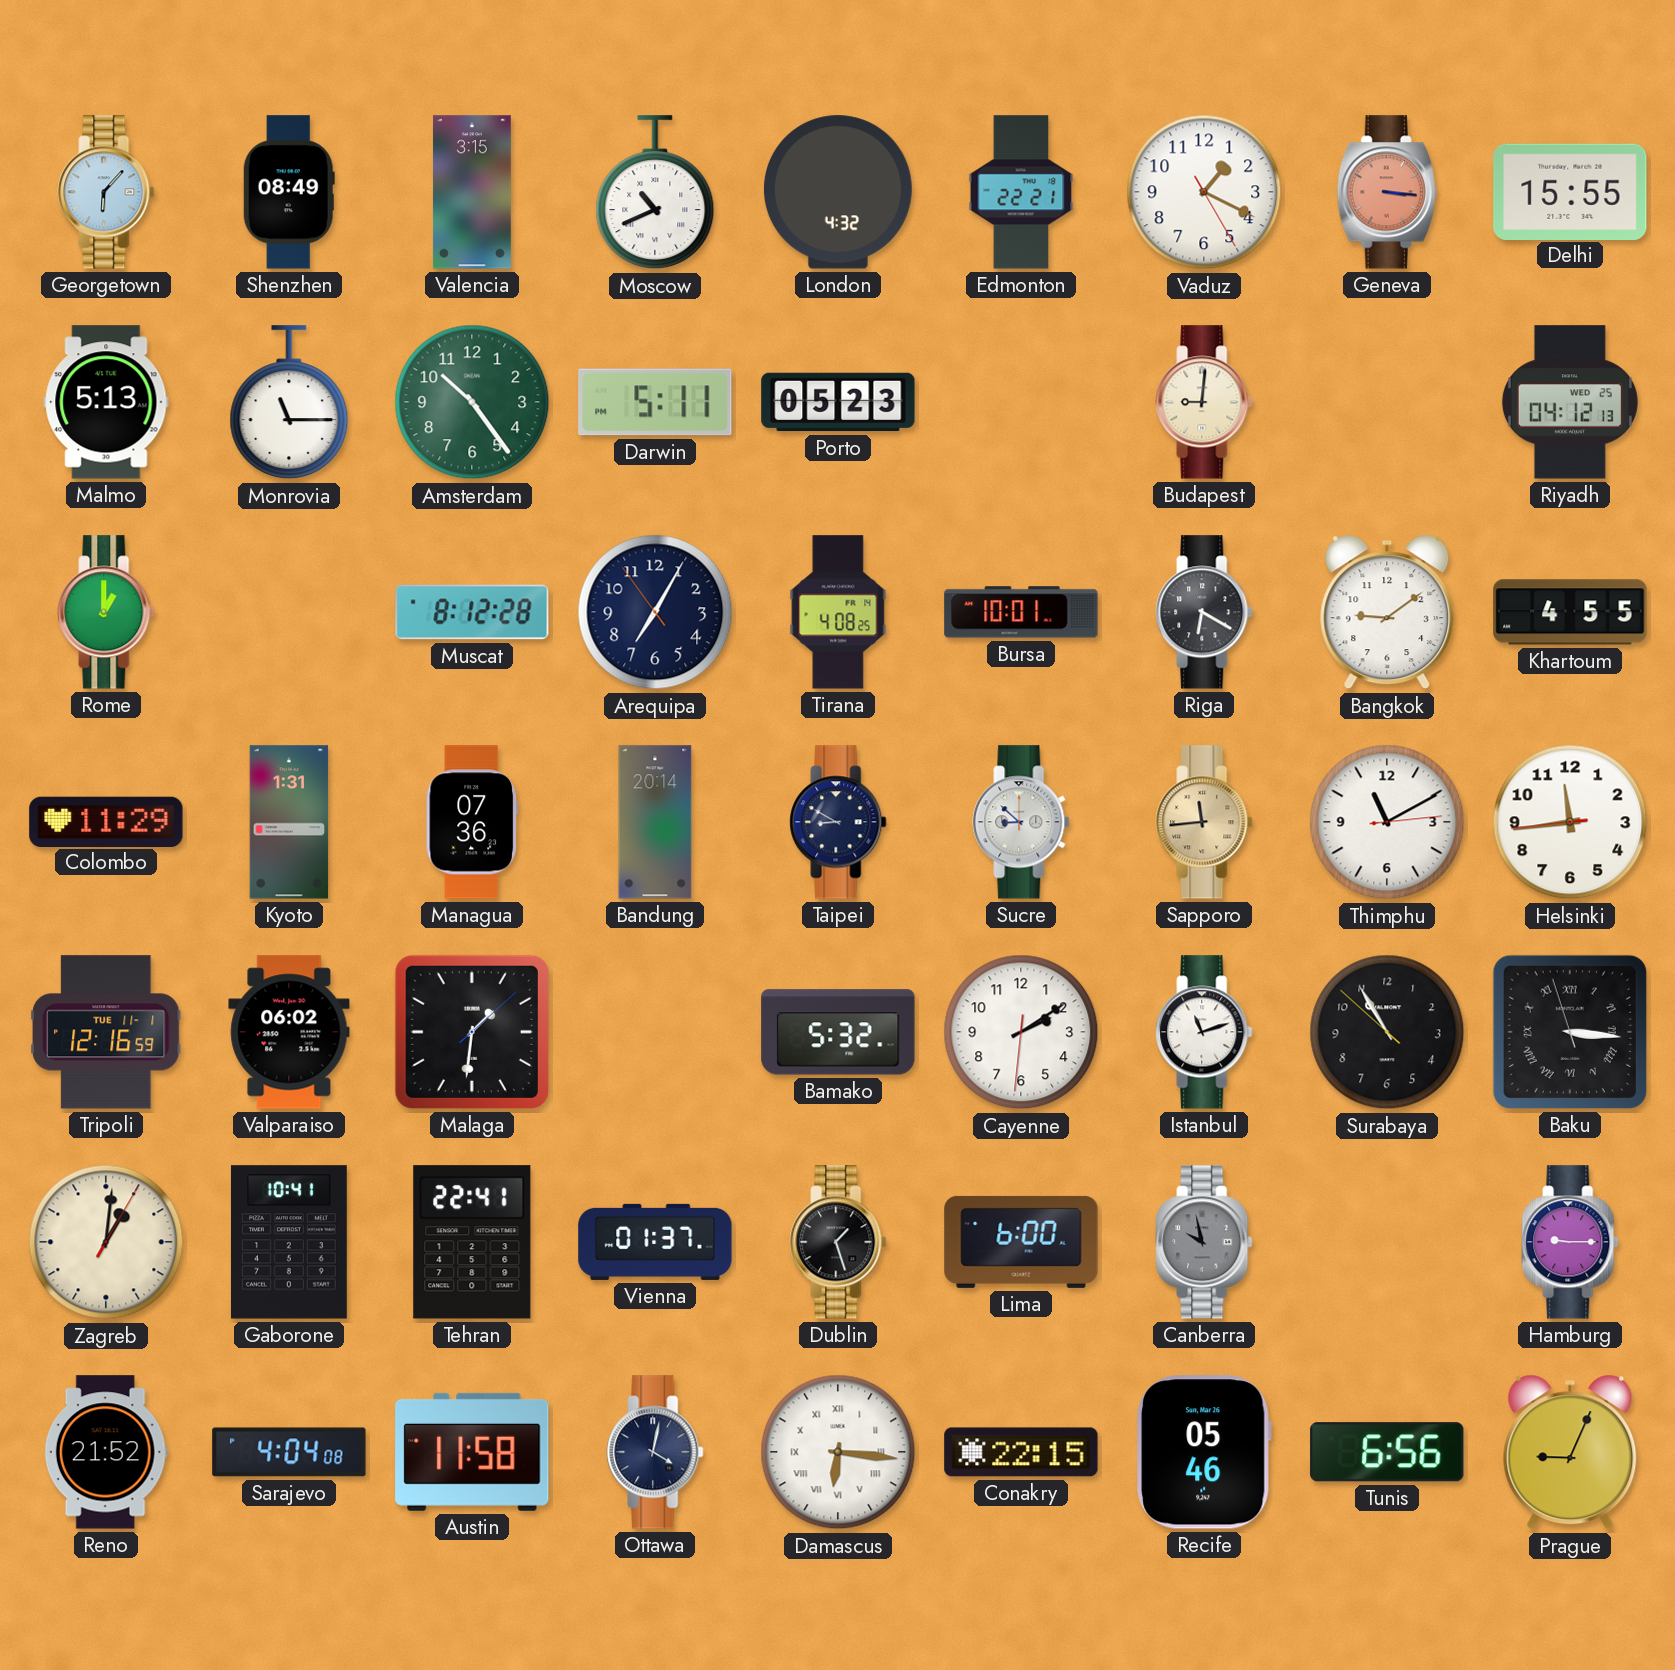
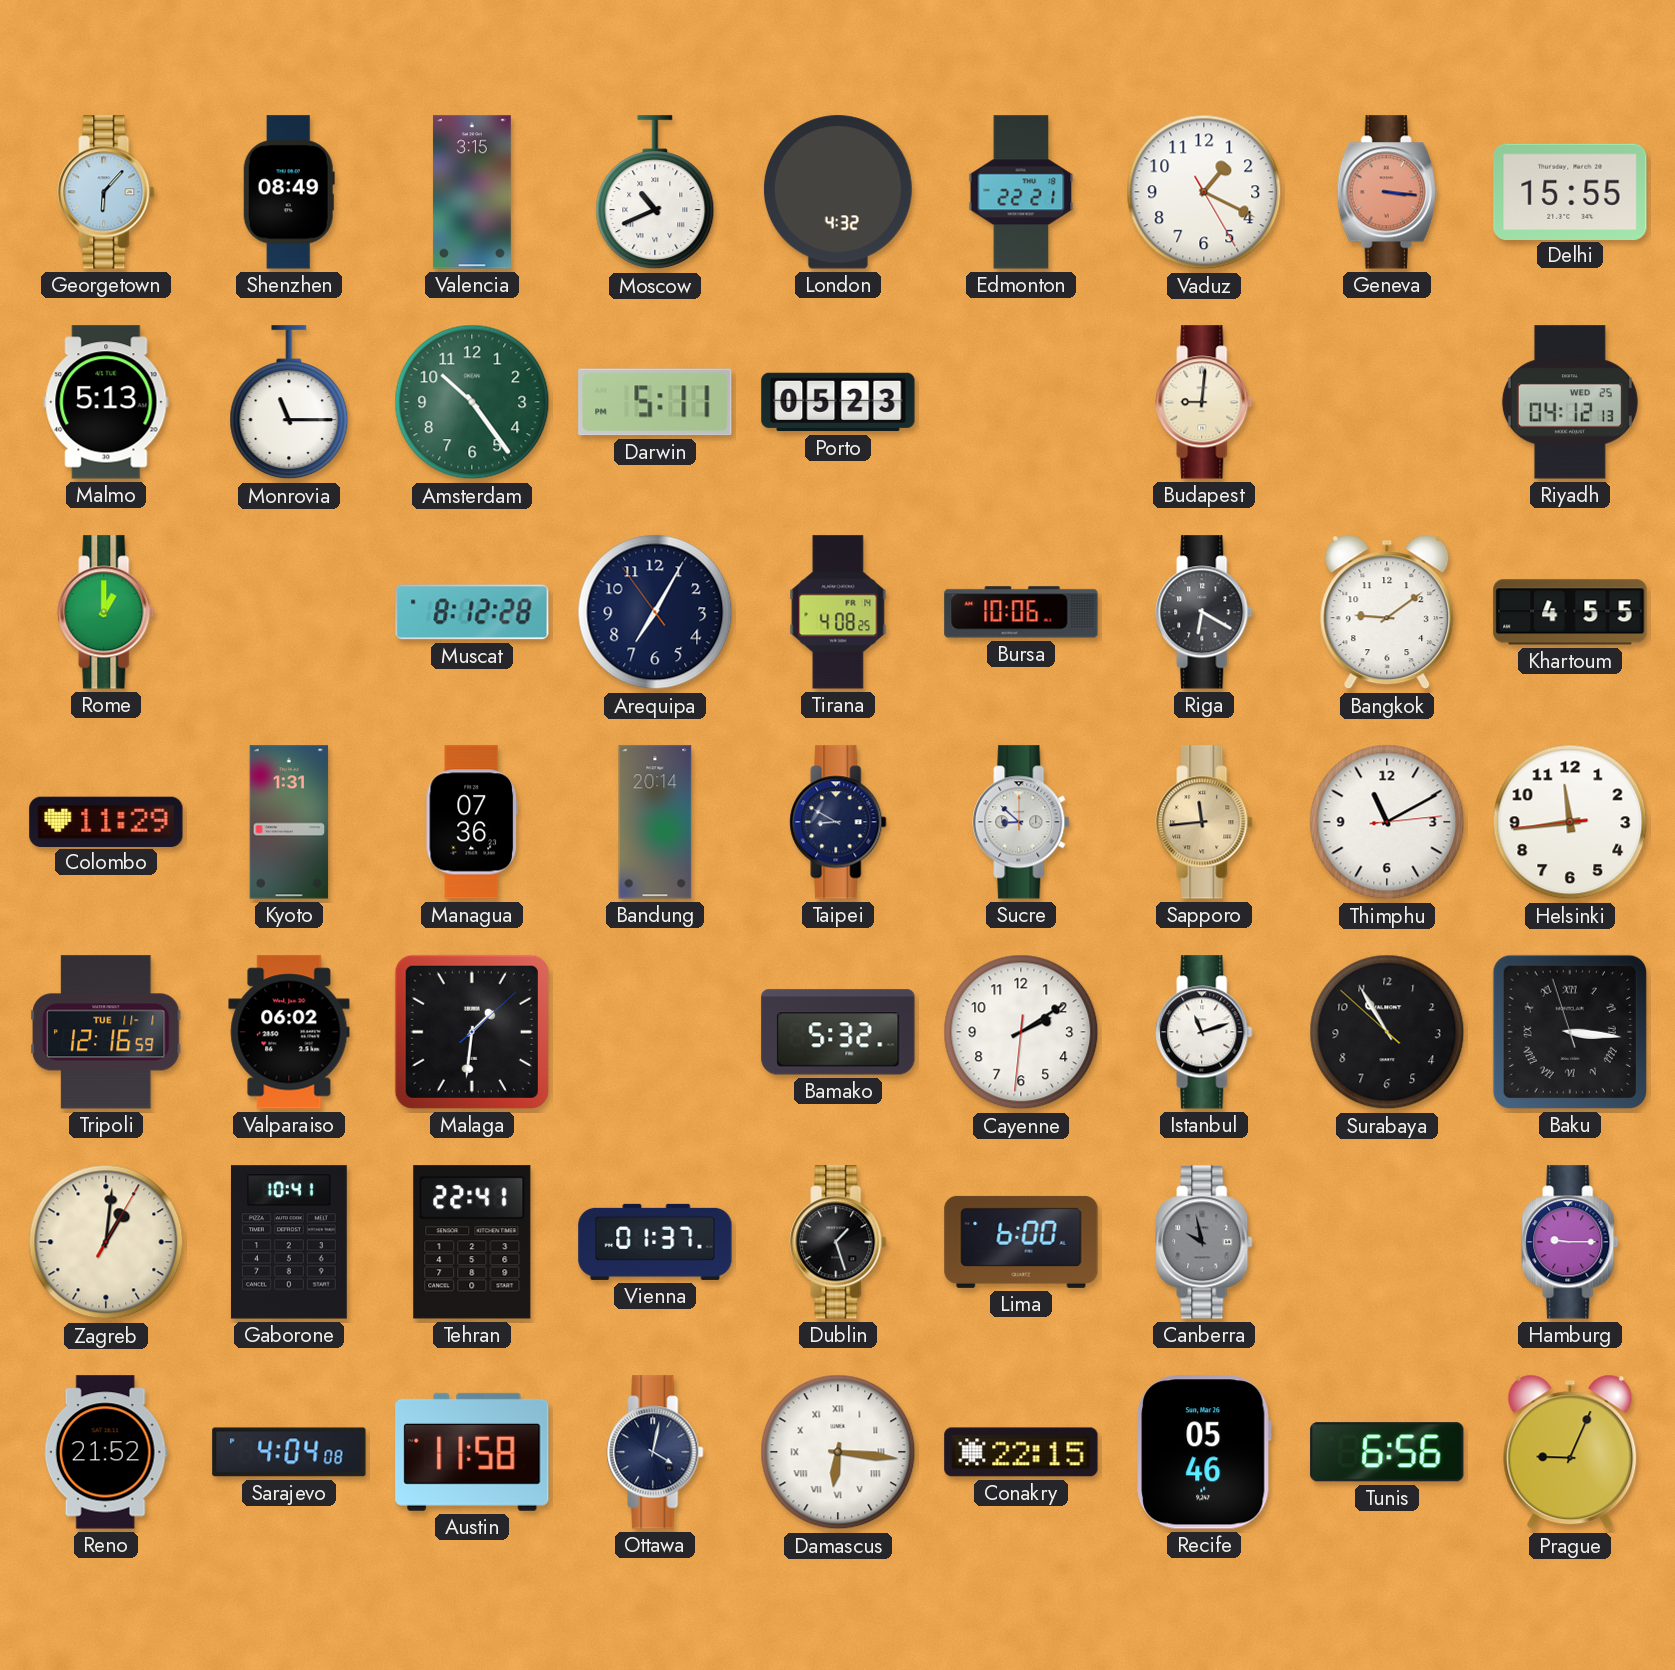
Bursa: 10:01 -> 10:06
